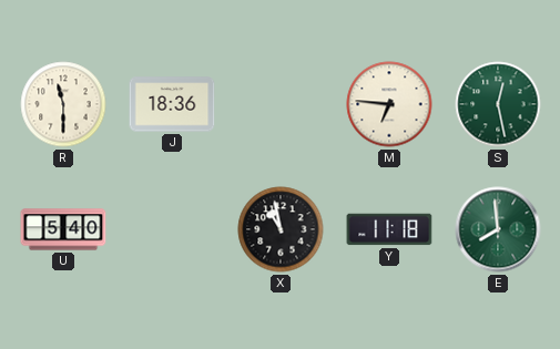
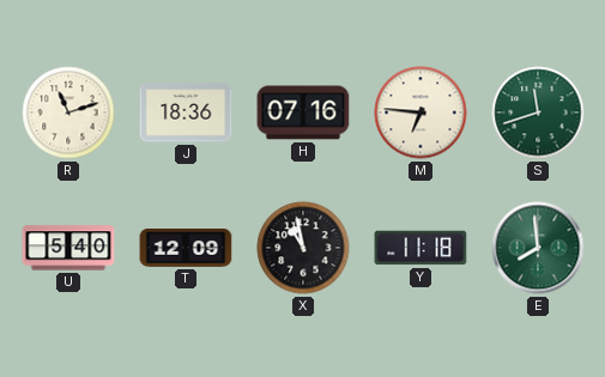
R: 11:30 -> 11:12
H: none -> 07:16
S: 12:28 -> 11:42
T: none -> 12:09
